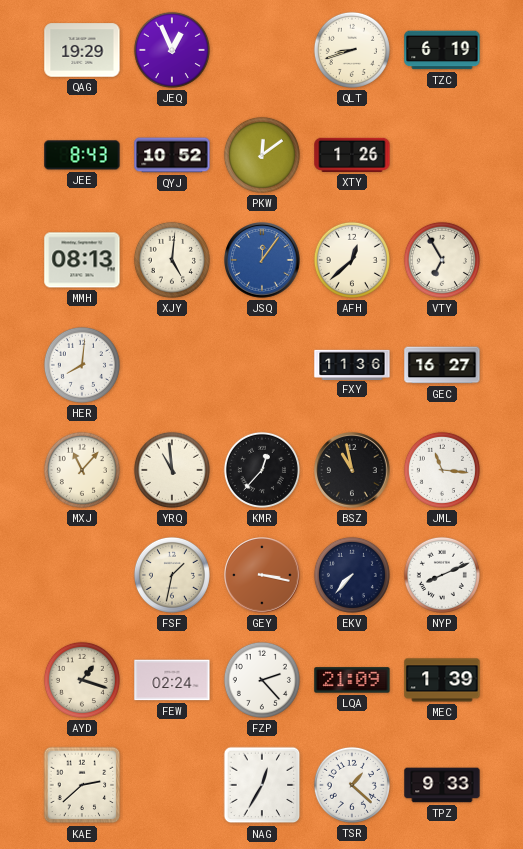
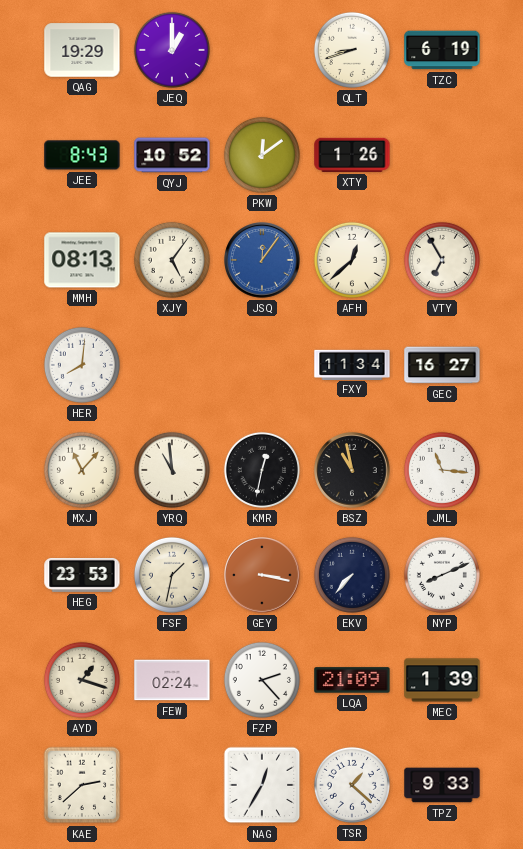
JEQ: 12:56 -> 1:00
XJY: 5:01 -> 5:06
FXY: 11:36 -> 11:34
KMR: 12:37 -> 12:32
HEG: none -> 23:53
